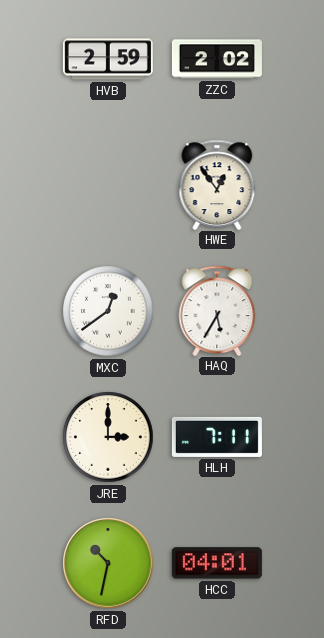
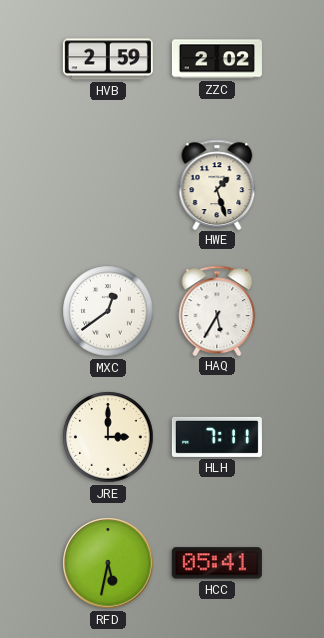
HWE: 12:54 -> 1:27
RFD: 10:32 -> 5:32
HCC: 04:01 -> 05:41
